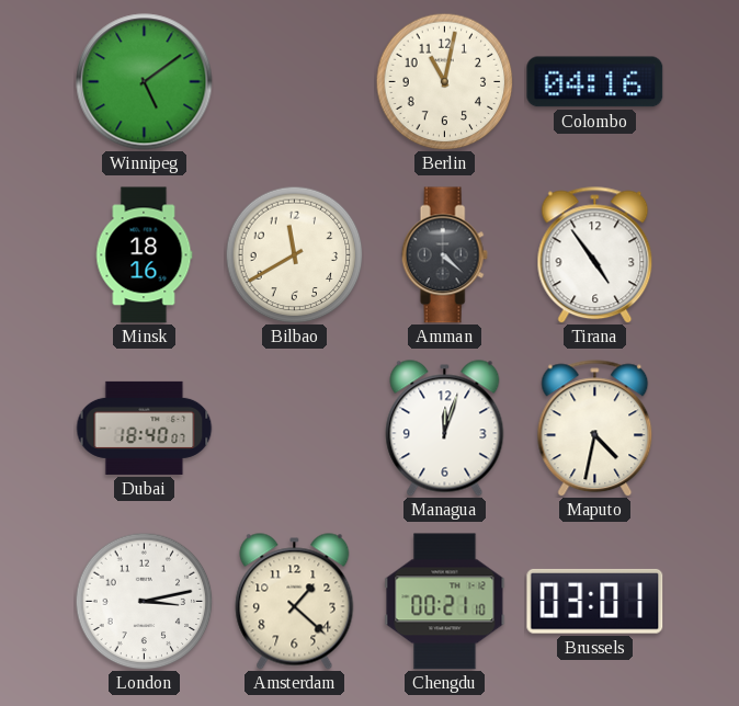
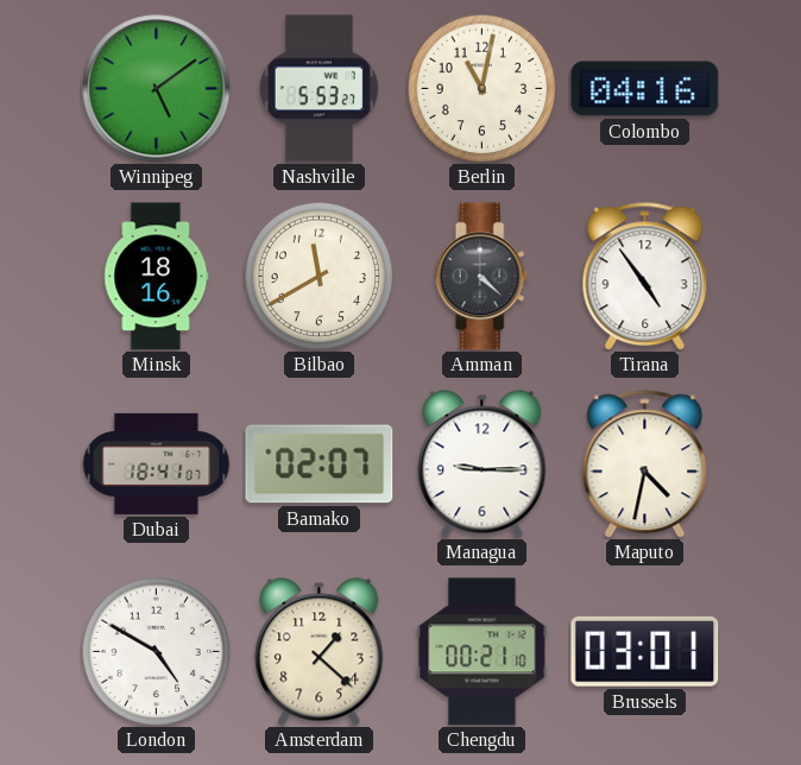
Nashville: none -> 5:53
Dubai: 18:40 -> 18:41
Bamako: none -> 02:07
Managua: 12:03 -> 9:15
London: 3:13 -> 4:50
